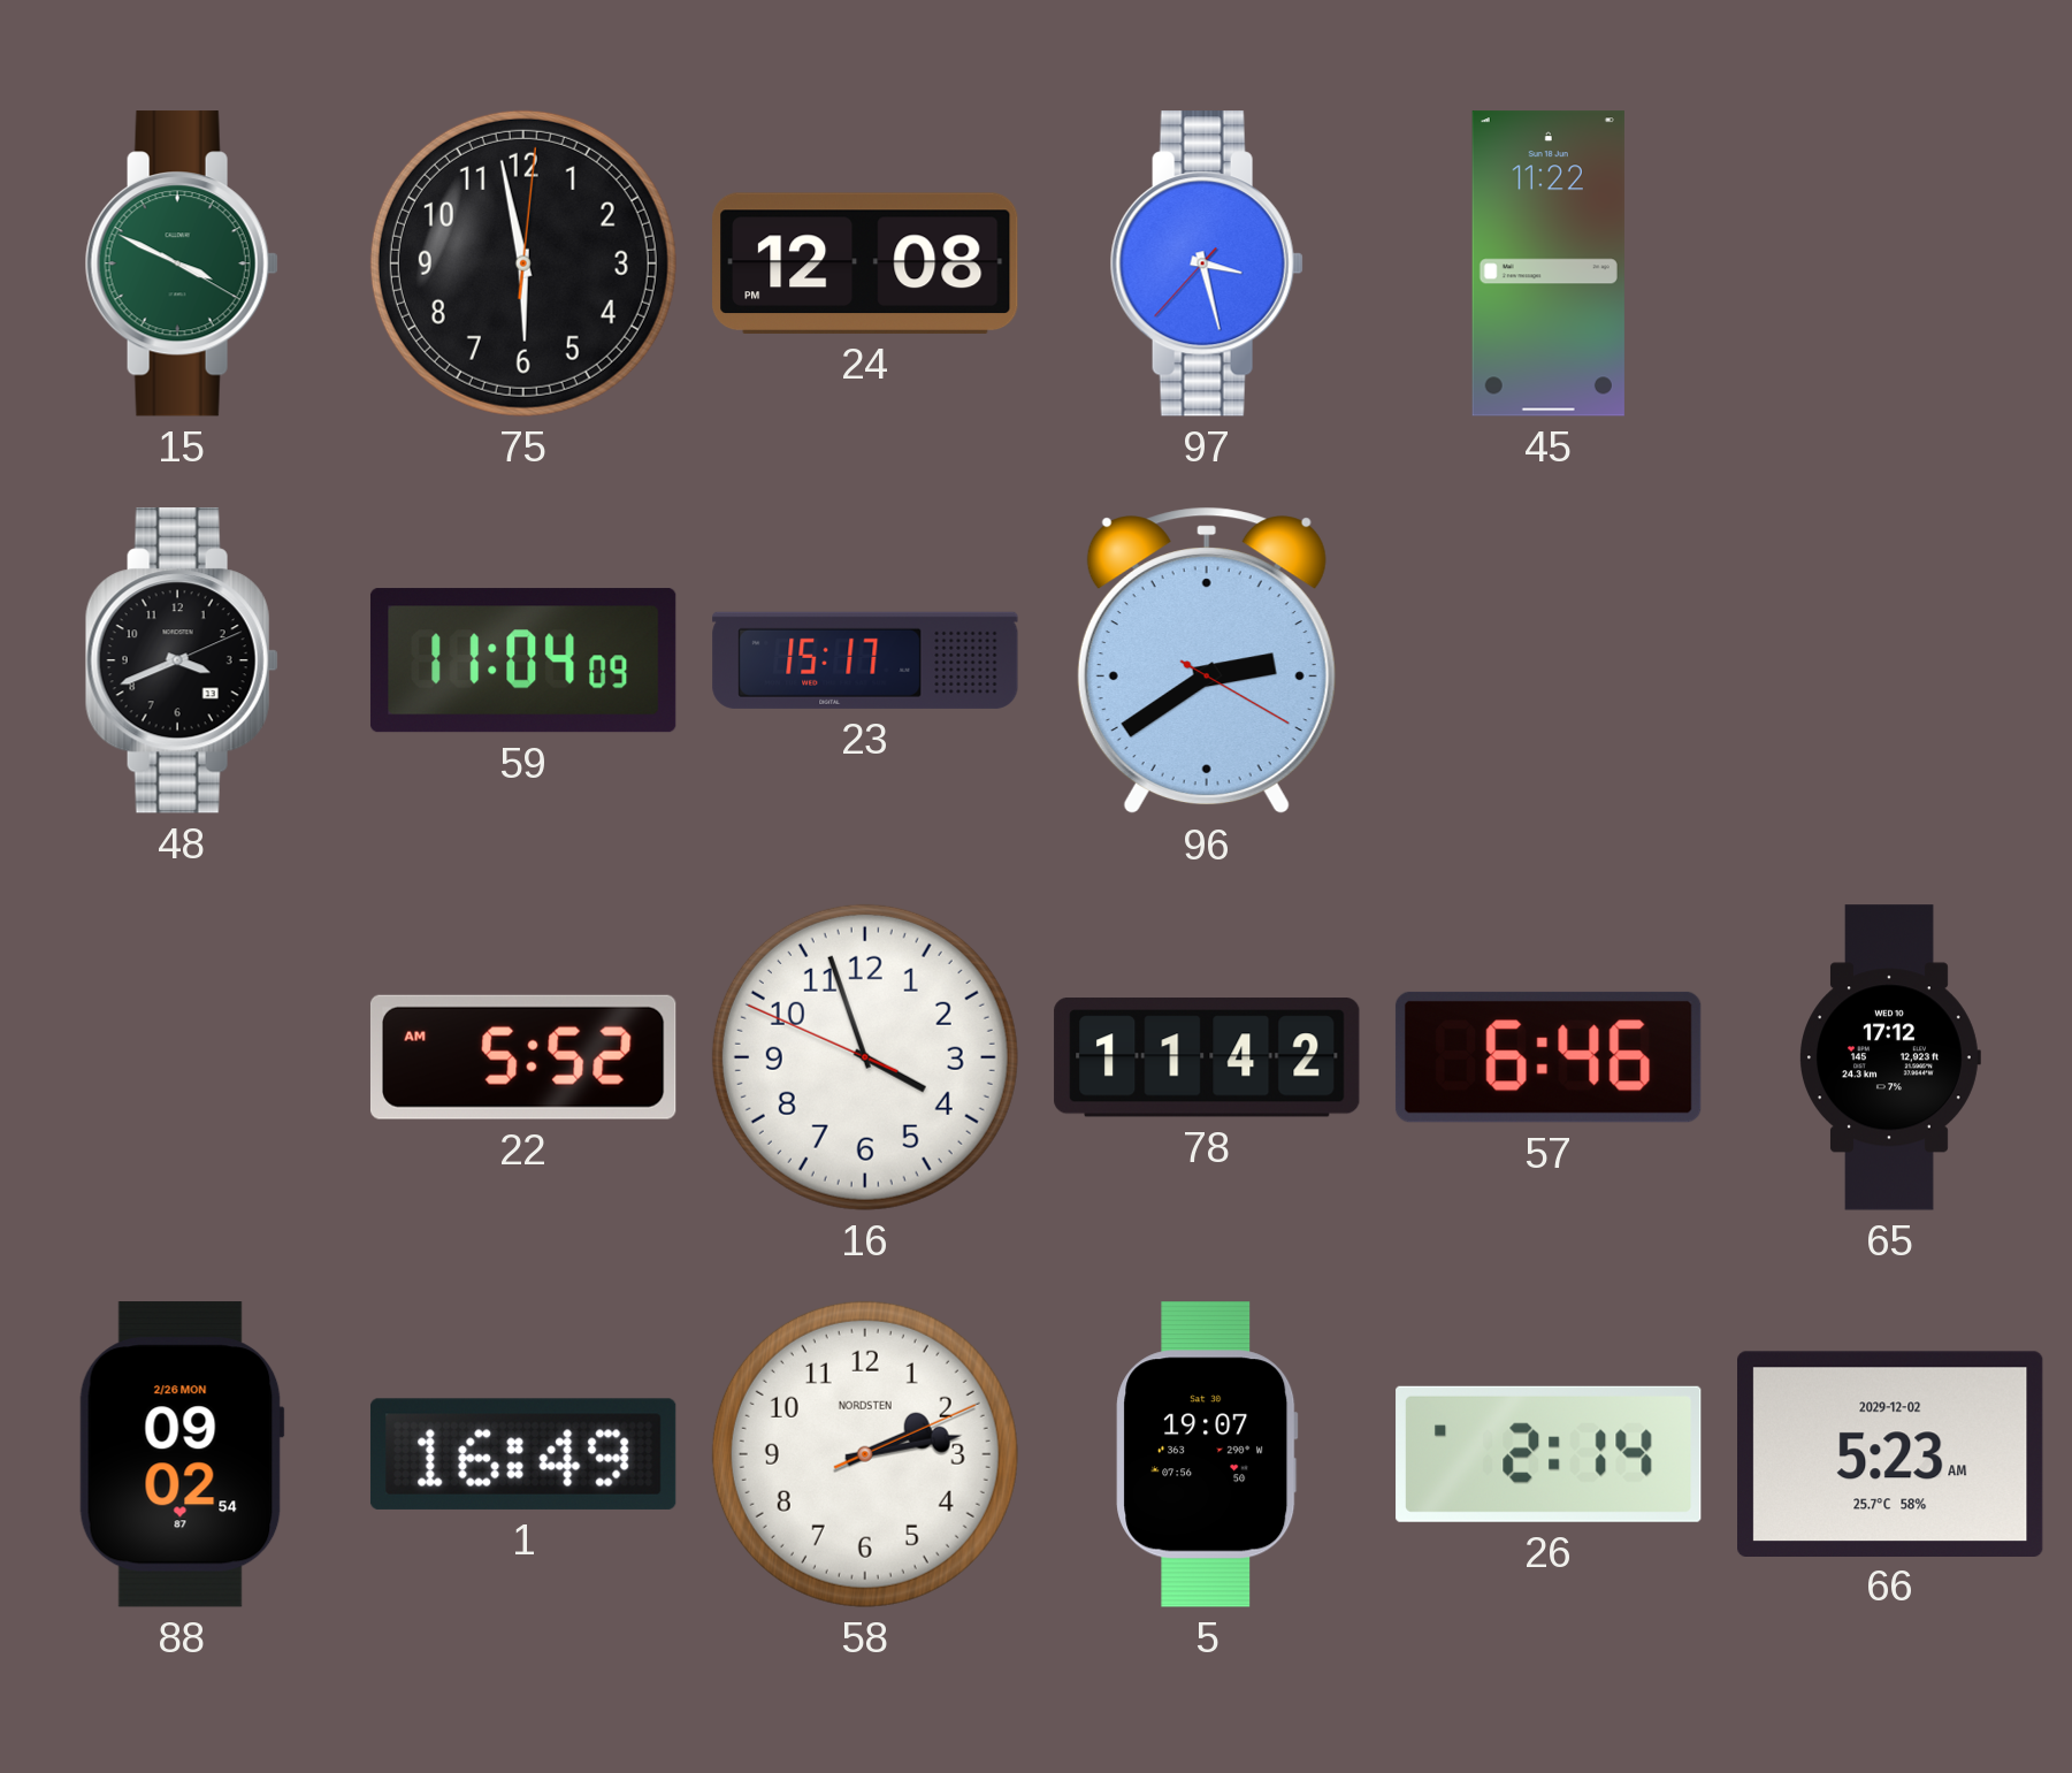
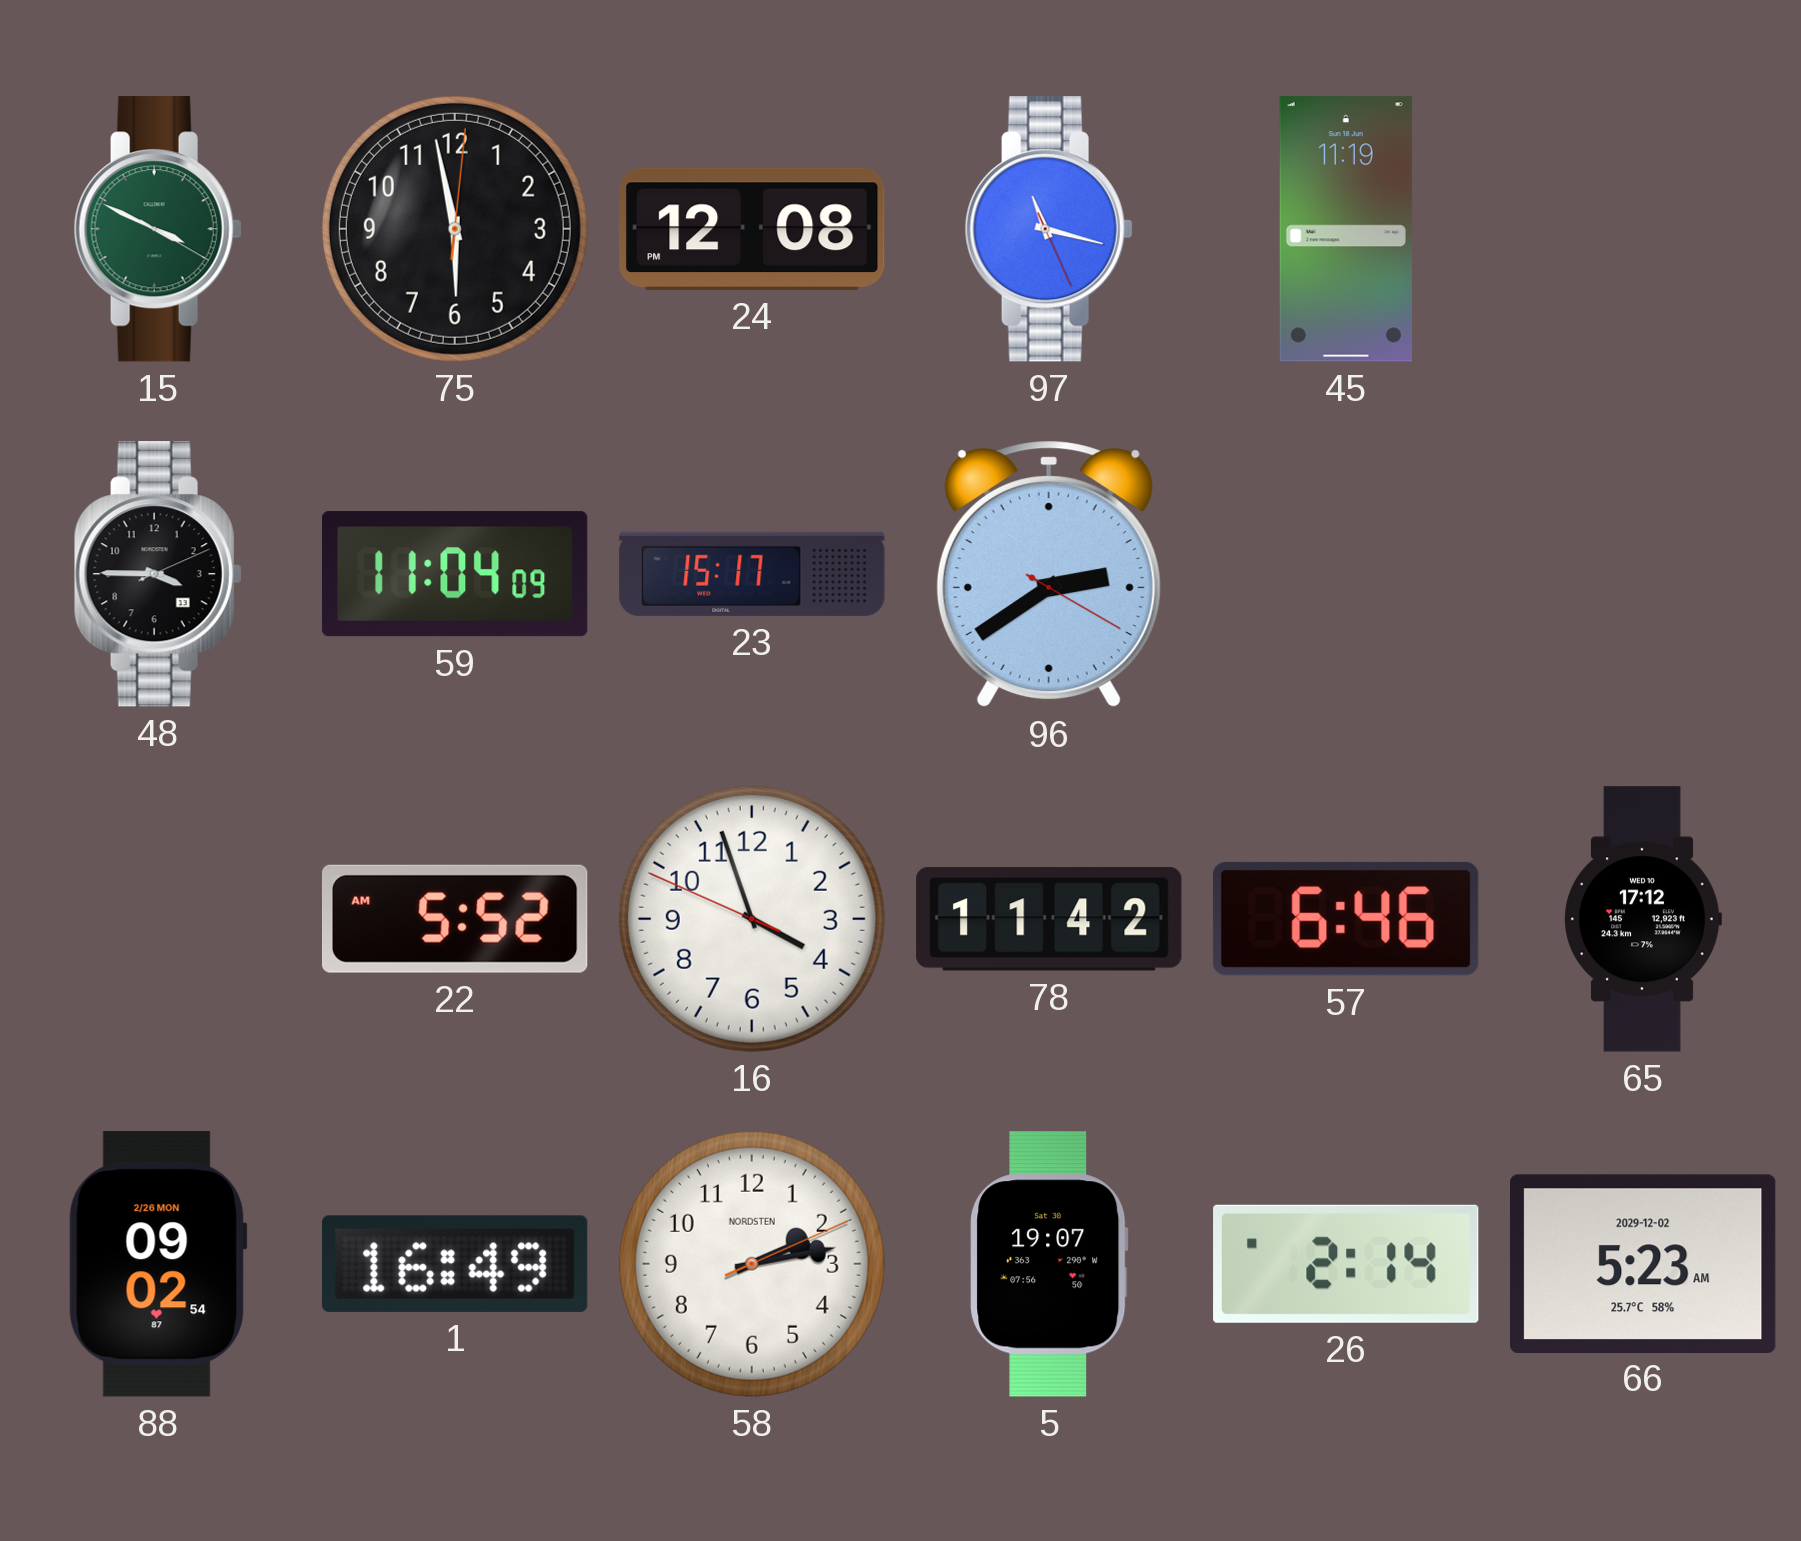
97: 3:27 -> 11:17
45: 11:22 -> 11:19
48: 3:41 -> 3:45
